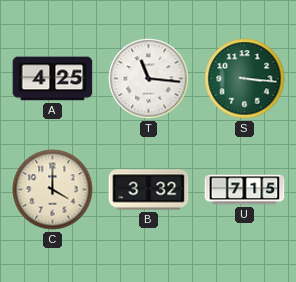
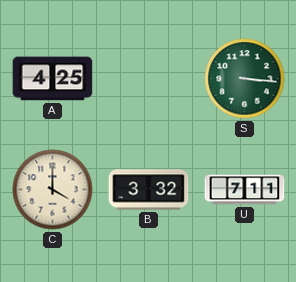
T: 11:16 -> none
U: 7:15 -> 7:11
